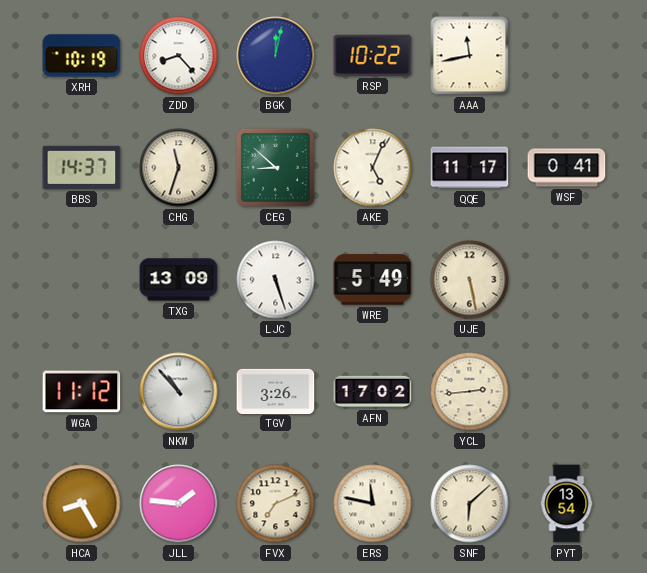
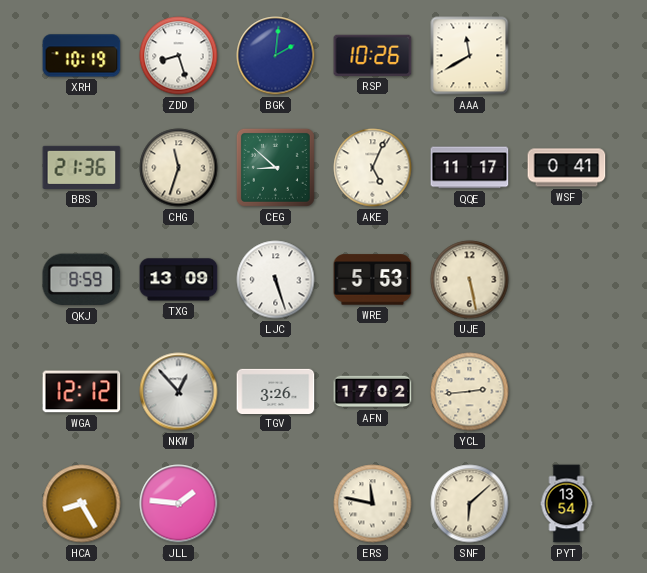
ZDD: 8:23 -> 8:27
BGK: 12:02 -> 2:01
RSP: 10:22 -> 10:26
AAA: 11:43 -> 11:40
BBS: 14:37 -> 21:36
QKJ: none -> 8:59
WRE: 5:49 -> 5:53
WGA: 11:12 -> 12:12
NKW: 10:53 -> 12:53
FVX: 7:11 -> none
